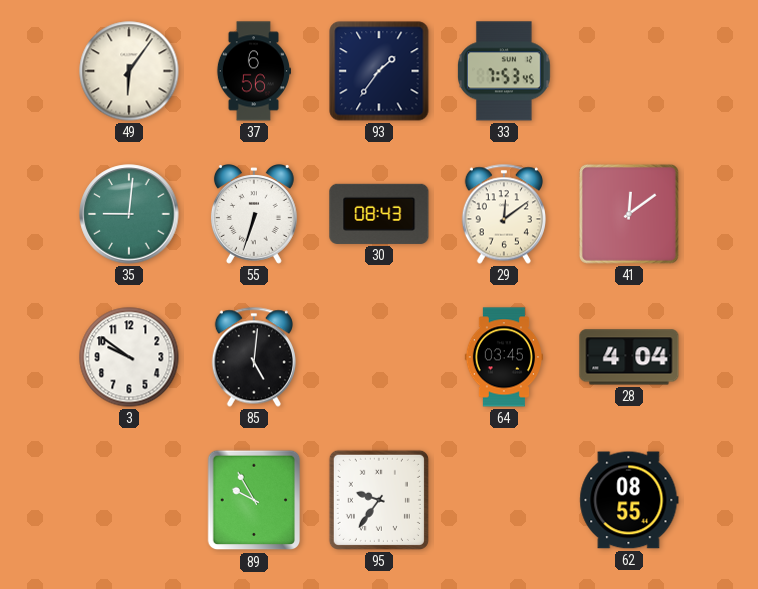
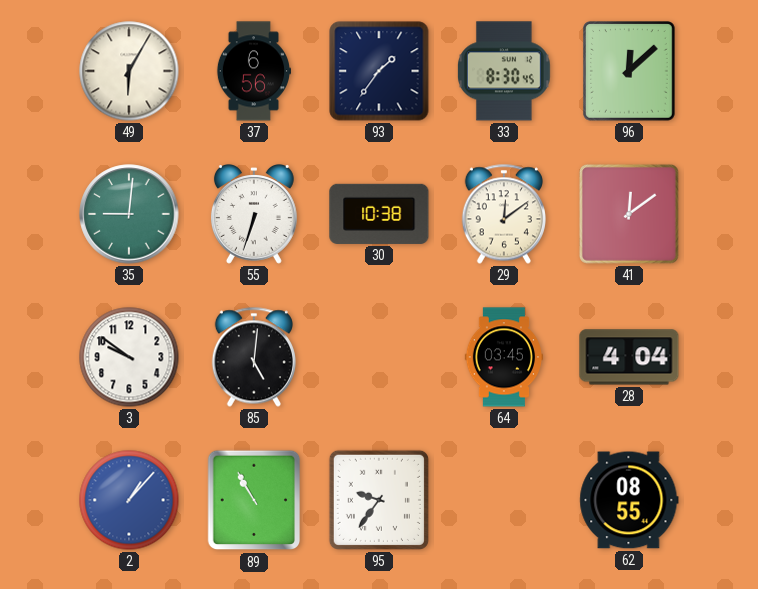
49: 6:06 -> 6:05
33: 7:53 -> 8:30
96: none -> 12:08
30: 08:43 -> 10:38
2: none -> 1:07
89: 9:55 -> 10:55
